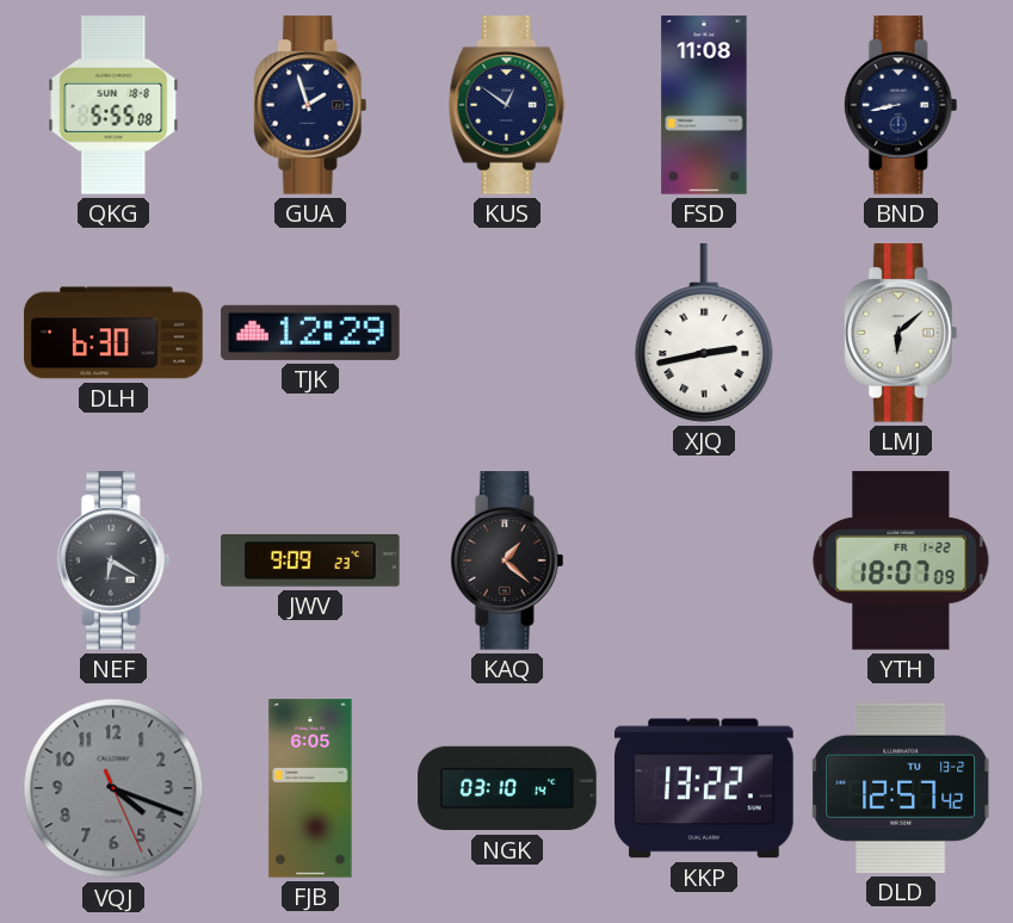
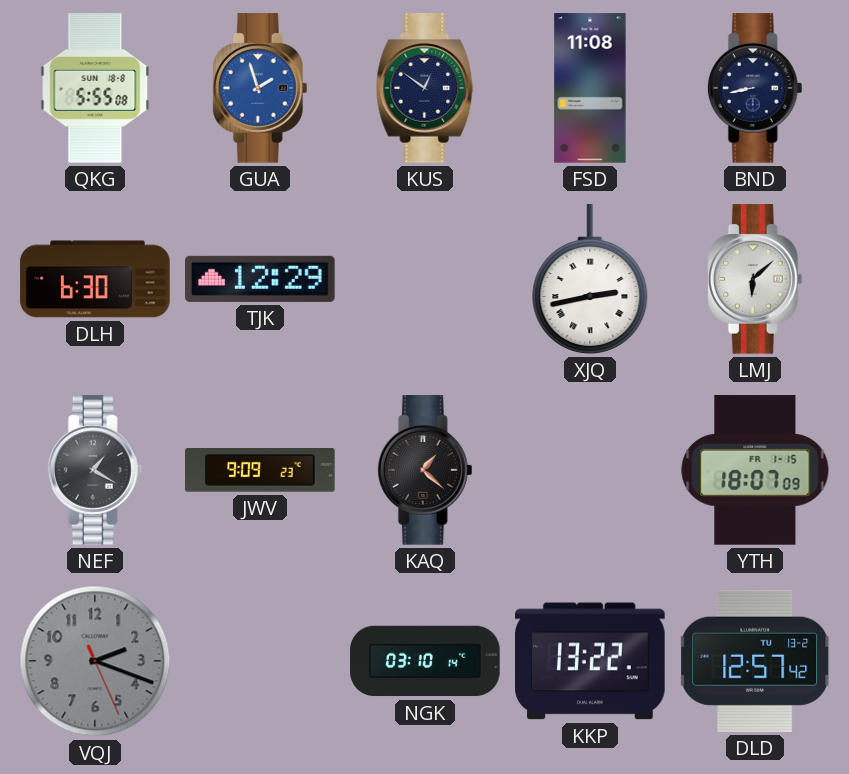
GUA dial: navy -> blue
NEF: 6:20 -> 1:20
YTH date: FR 1-22 -> FR 1-15
VQJ: 4:18 -> 2:18
FJB: 6:05 -> none
